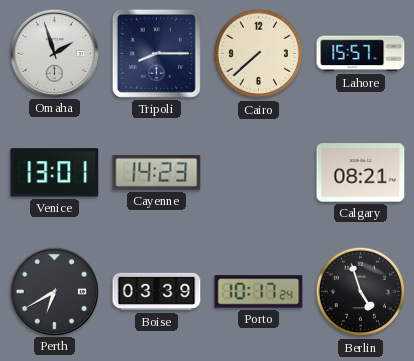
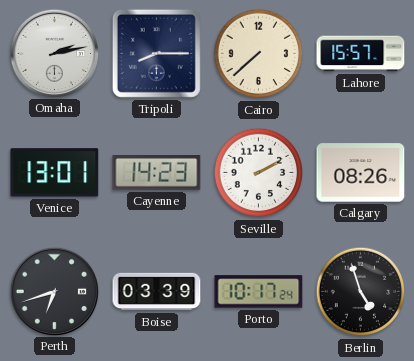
Omaha: 1:57 -> 2:13
Seville: none -> 2:10
Calgary: 08:21 -> 08:26
Perth: 6:40 -> 6:42
